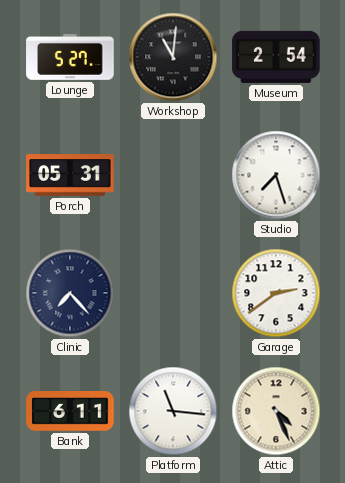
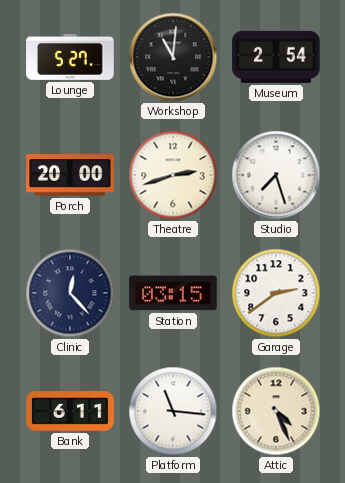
Porch: 05:31 -> 20:00
Theatre: none -> 2:42
Clinic: 7:23 -> 12:23
Station: none -> 03:15
